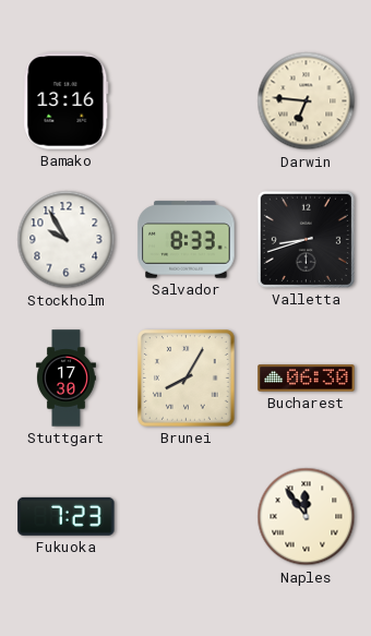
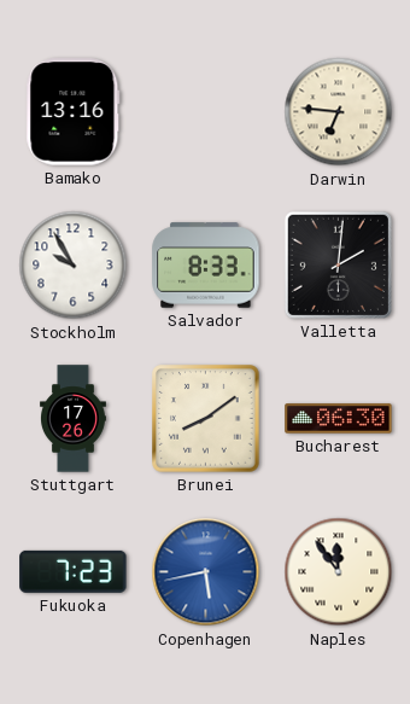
Valletta: 8:42 -> 2:01
Stuttgart: 17:30 -> 17:26
Brunei: 8:05 -> 8:09
Copenhagen: none -> 5:43
